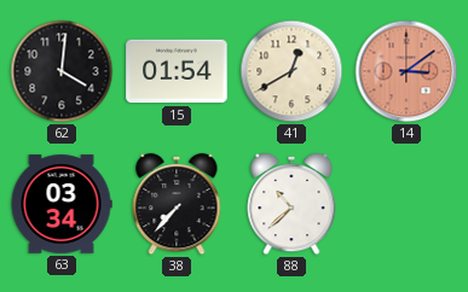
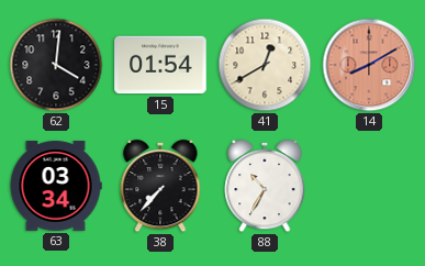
14: 3:09 -> 8:10
88: 10:38 -> 10:35
